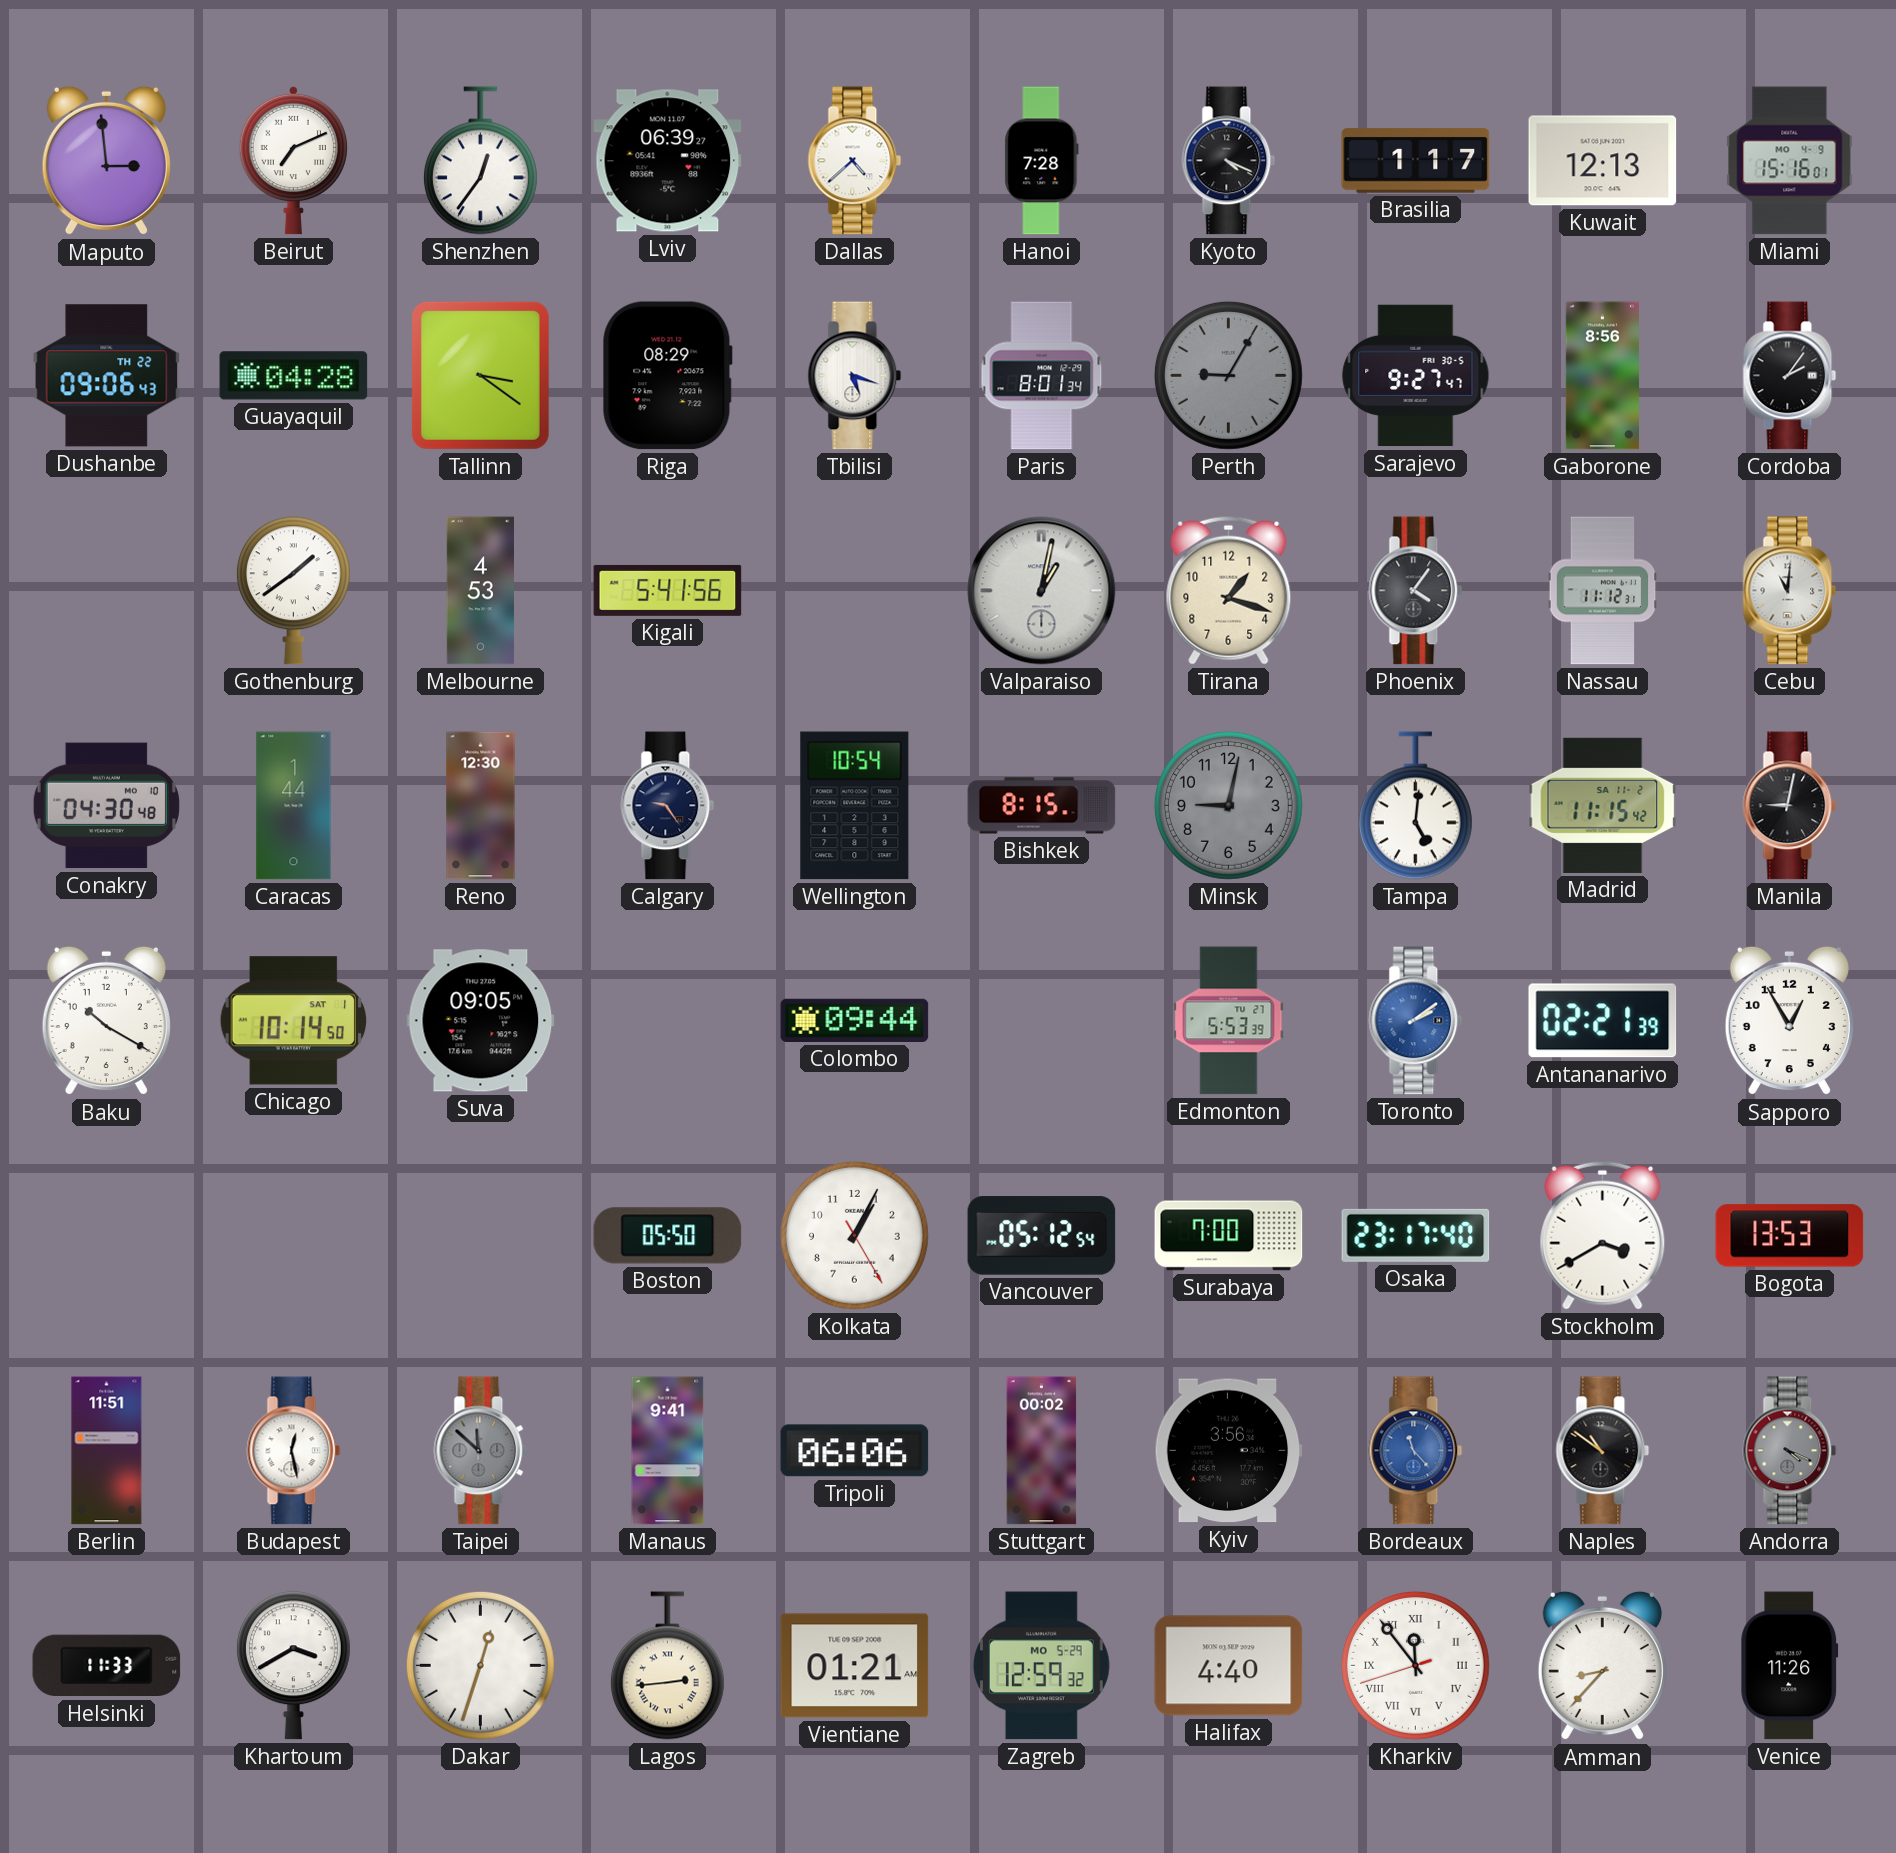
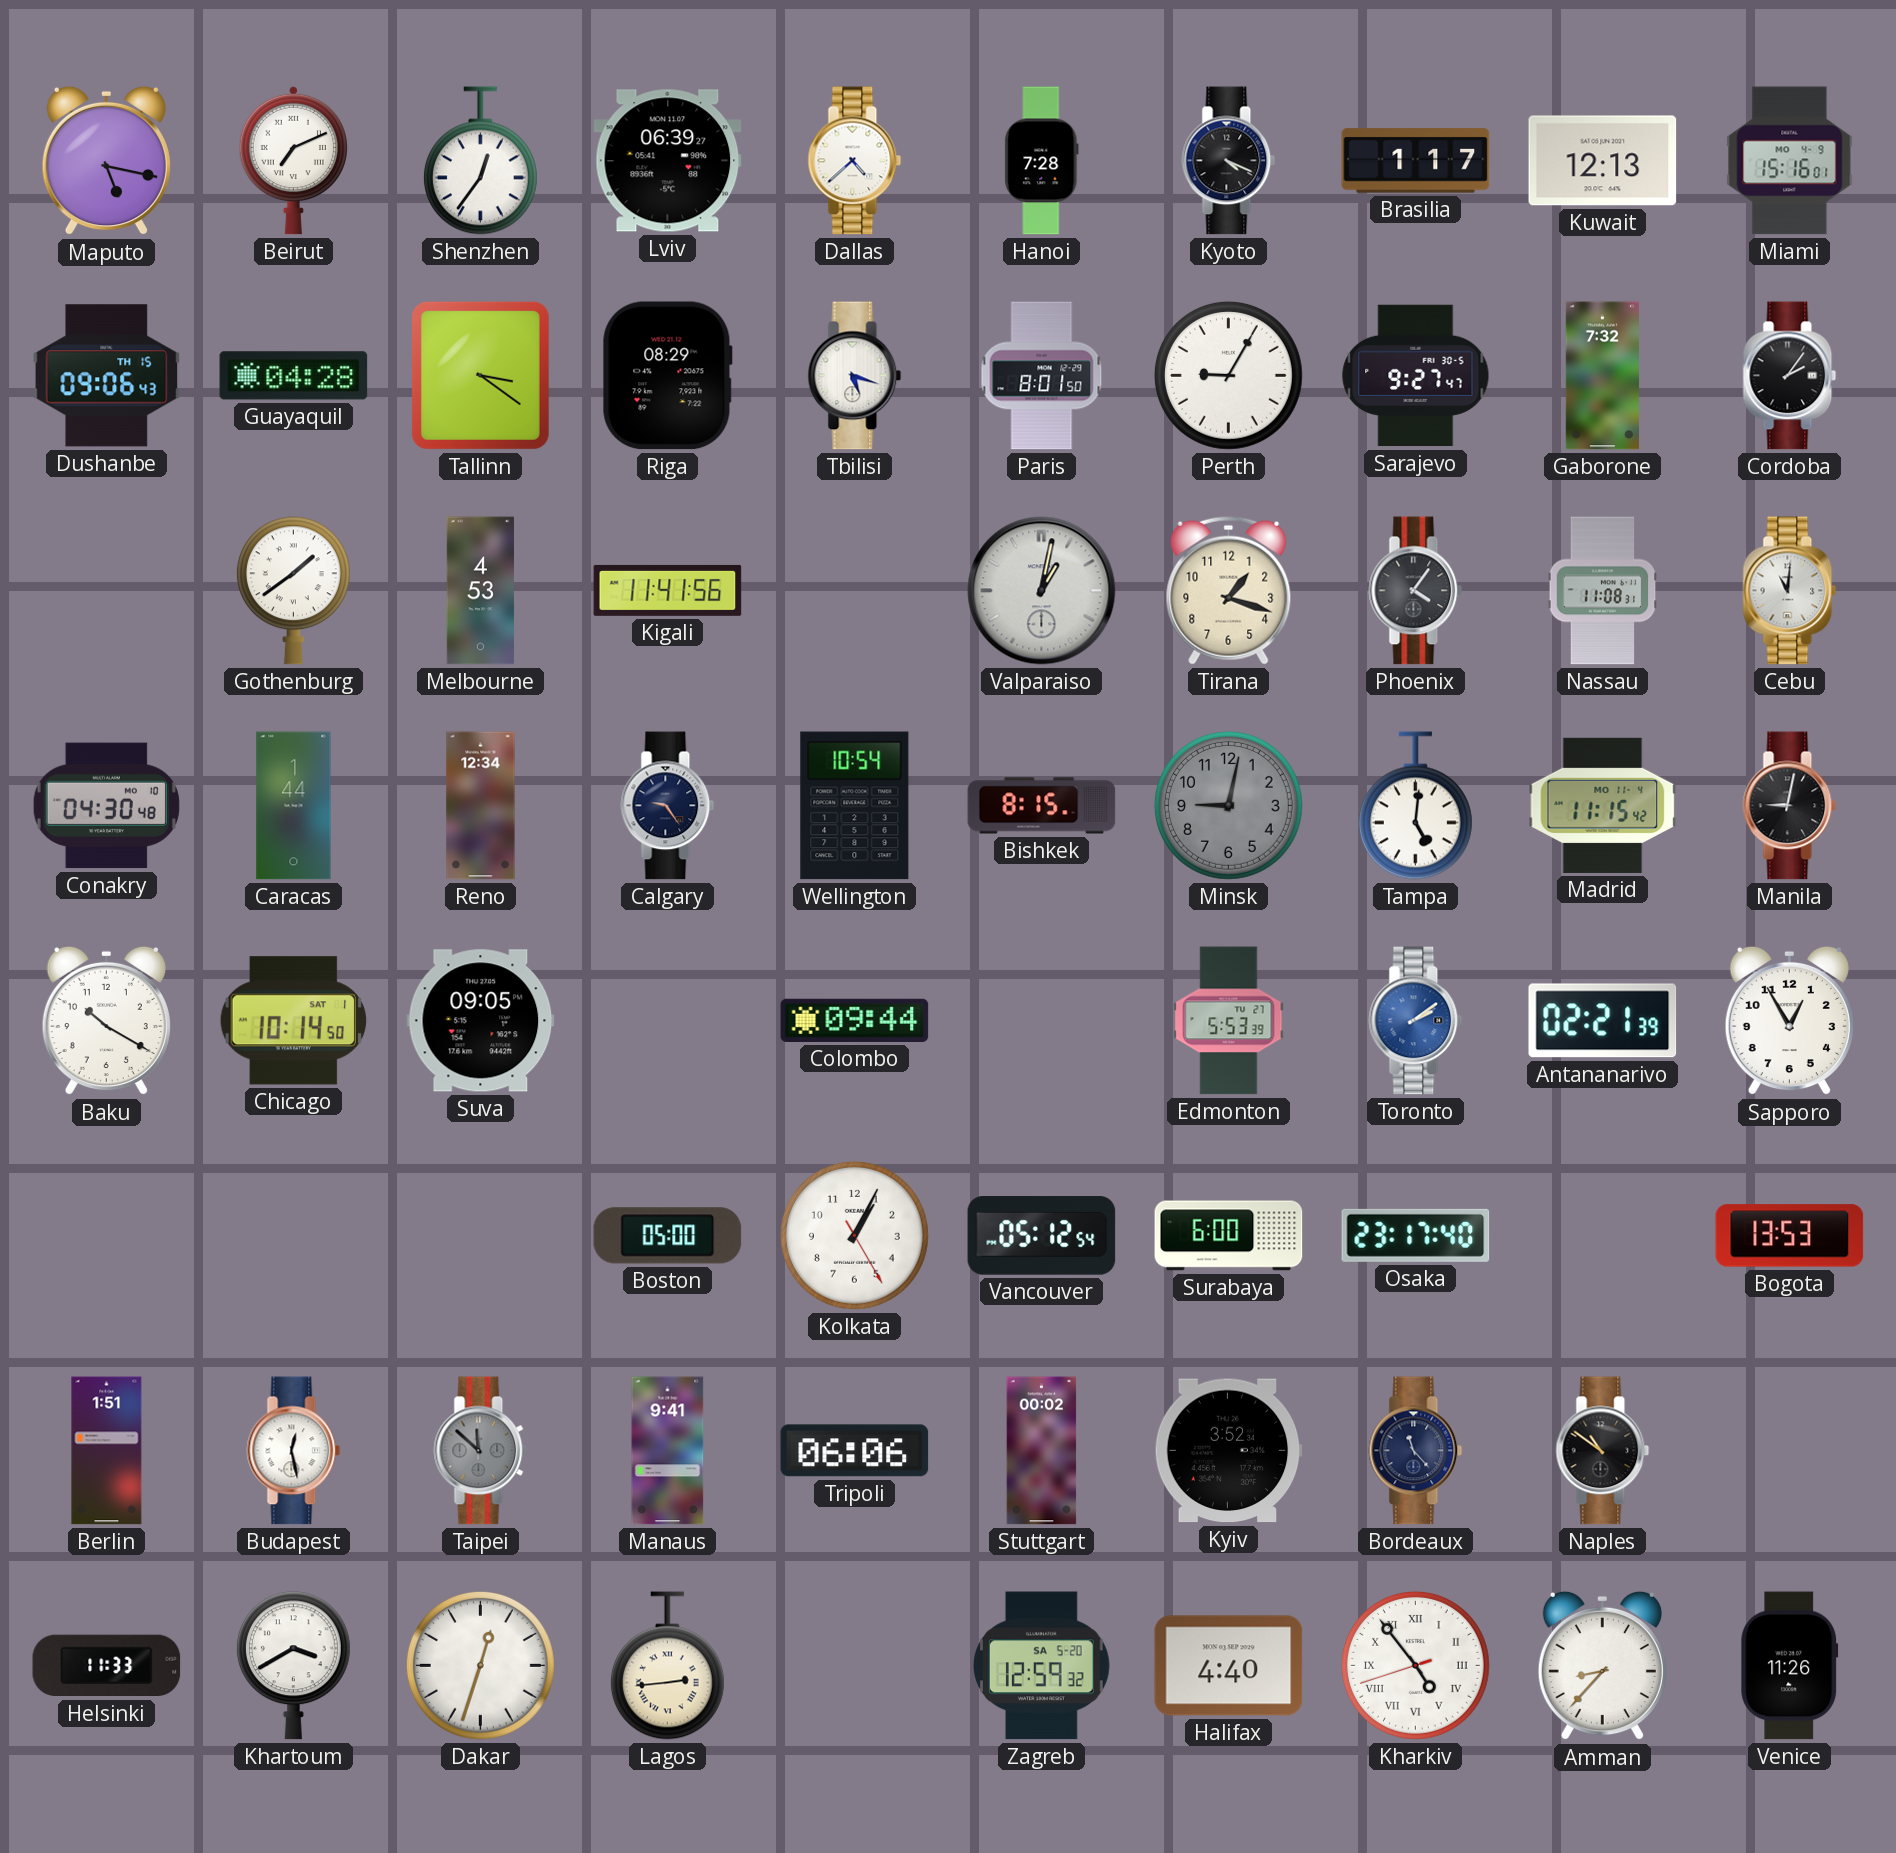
Maputo: 2:59 -> 5:17
Dushanbe date: TH 22 -> TH 15
Paris: 8:01:34 -> 8:01:50
Perth dial: grey -> white
Gaborone: 8:56 -> 7:32
Kigali: 5:41 -> 11:41
Nassau: 11:12 -> 11:08
Reno: 12:30 -> 12:34
Madrid date: SA 11-2 -> MO 11-4
Boston: 05:50 -> 05:00
Surabaya: 7:00 -> 6:00
Stockholm: 3:40 -> none
Berlin: 11:51 -> 1:51
Kyiv: 3:56 -> 3:52
Bordeaux dial: blue -> navy
Andorra: 4:19 -> none
Vientiane: 01:21 -> none
Zagreb date: MO 5-29 -> SA 5-20
Kharkiv: 11:53 -> 4:53
